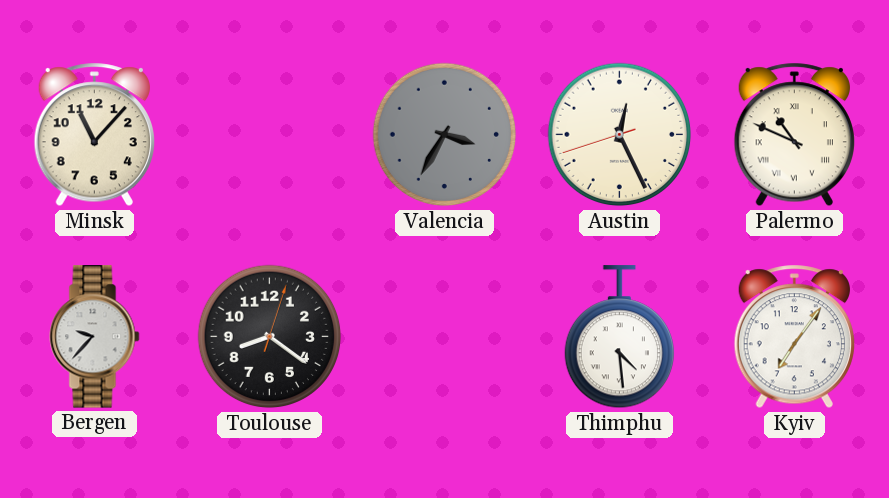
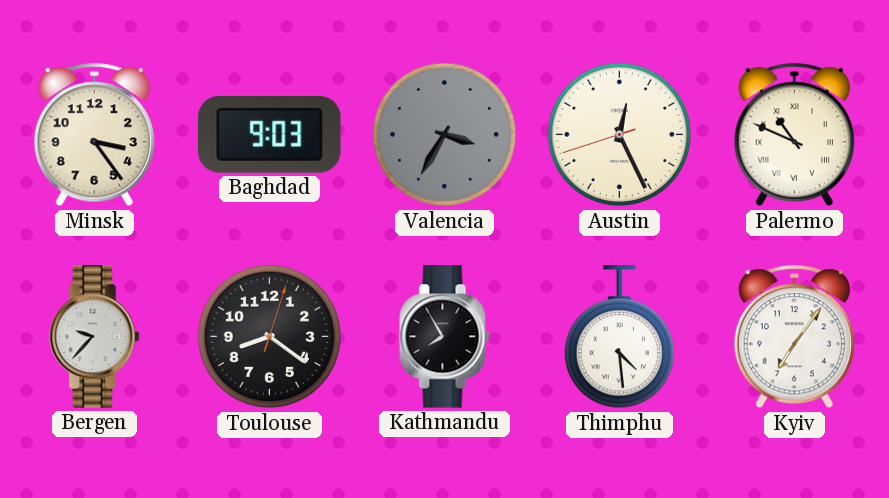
Minsk: 11:07 -> 3:24
Baghdad: none -> 9:03
Kathmandu: none -> 7:55
